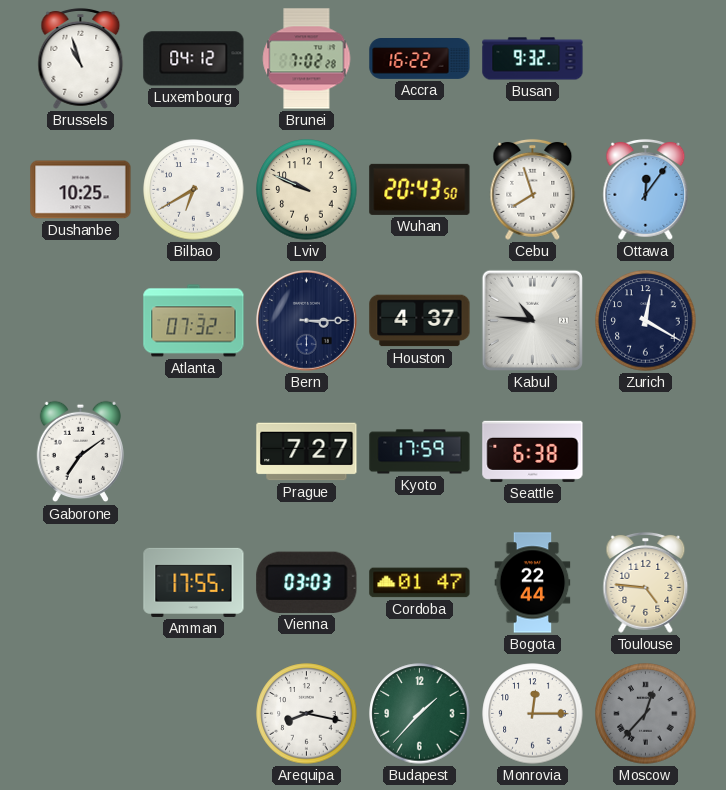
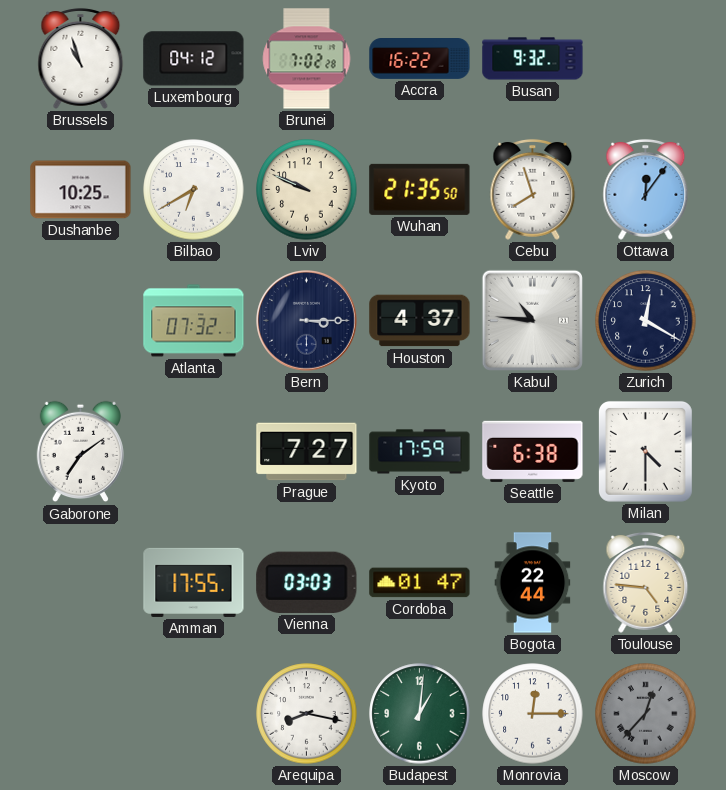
Wuhan: 20:43 -> 21:35
Milan: none -> 4:30
Budapest: 1:37 -> 1:01
